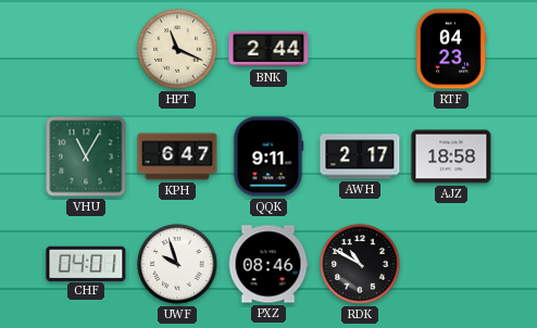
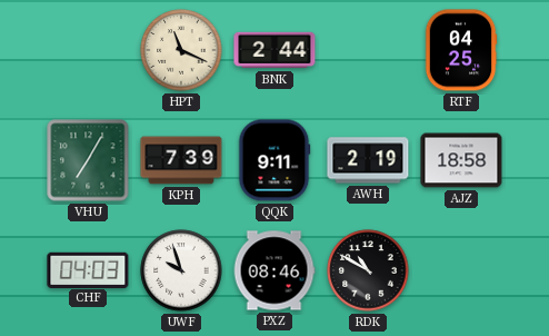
RTF: 04:23 -> 04:25
VHU: 11:05 -> 7:05
KPH: 6:47 -> 7:39
AWH: 2:17 -> 2:19
CHF: 04:01 -> 04:03
